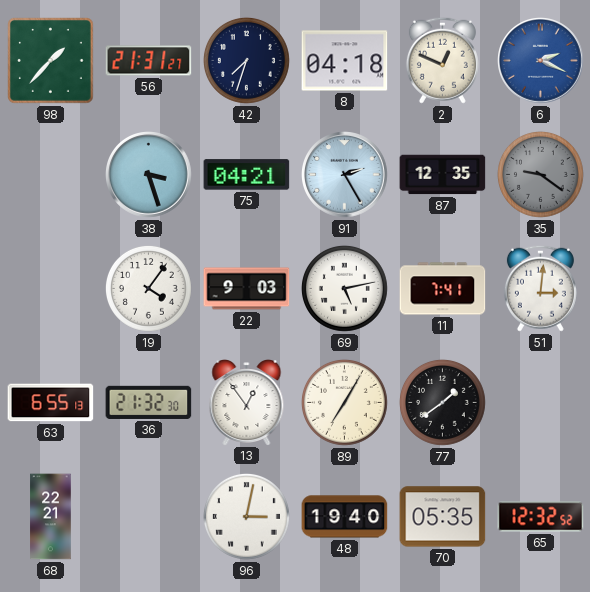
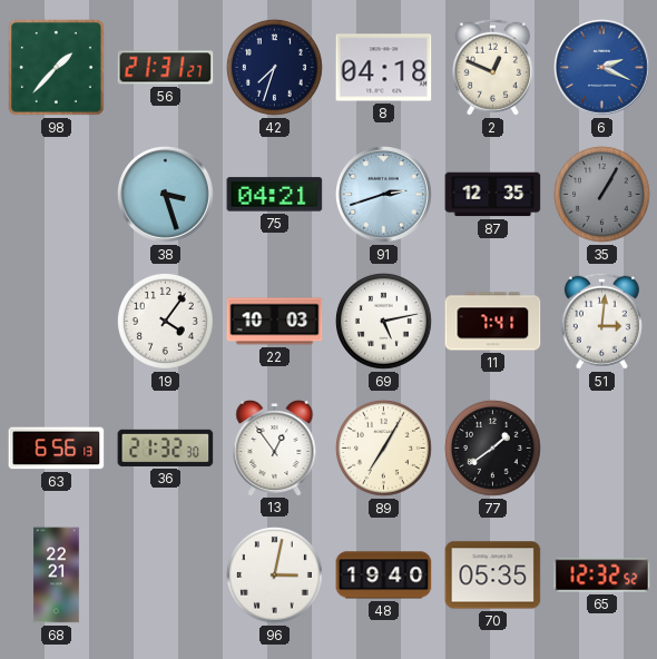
91: 2:25 -> 2:42
35: 9:21 -> 1:05
22: 9:03 -> 10:03
63: 6:55 -> 6:56
